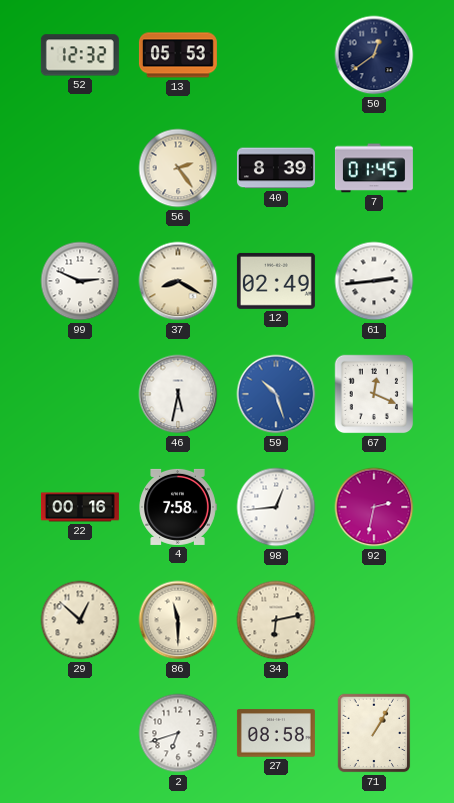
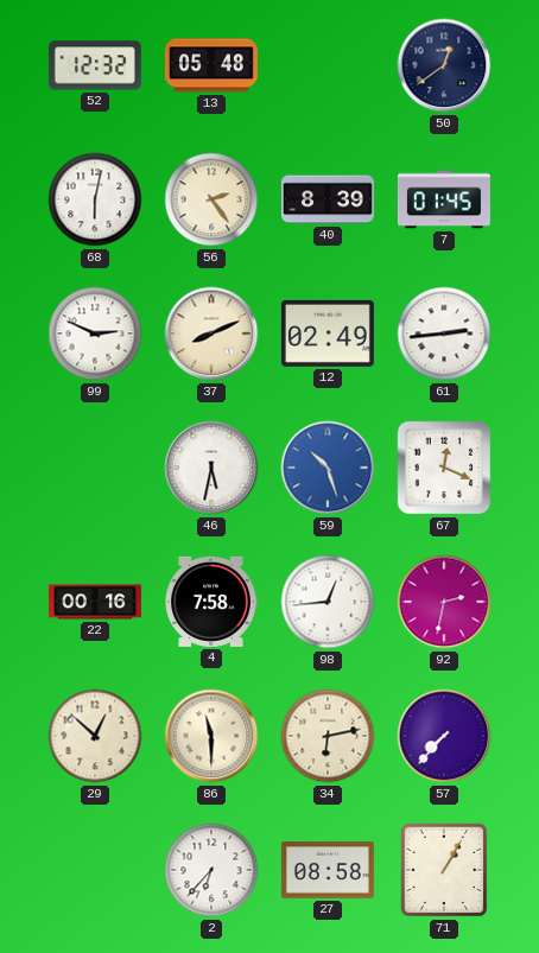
13: 05:53 -> 05:48
68: none -> 6:02
37: 8:20 -> 8:11
57: none -> 7:37
2: 6:42 -> 6:37
